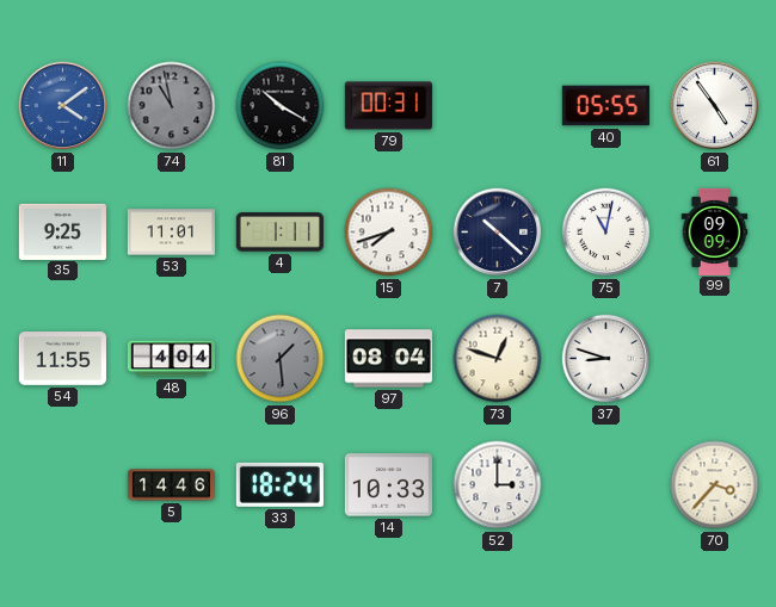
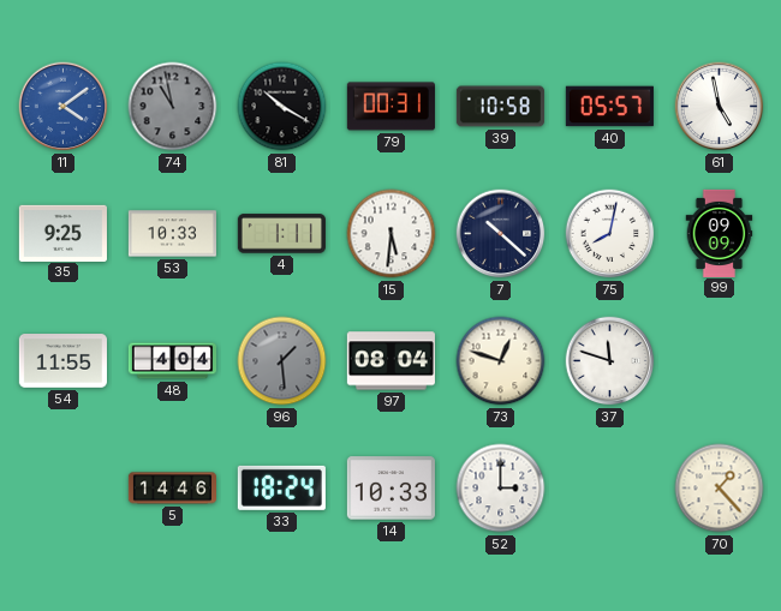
39: none -> 10:58
40: 05:55 -> 05:57
61: 4:54 -> 4:58
53: 11:01 -> 10:33
15: 7:42 -> 5:31
75: 11:02 -> 8:02
37: 8:48 -> 11:48
70: 3:37 -> 1:23
